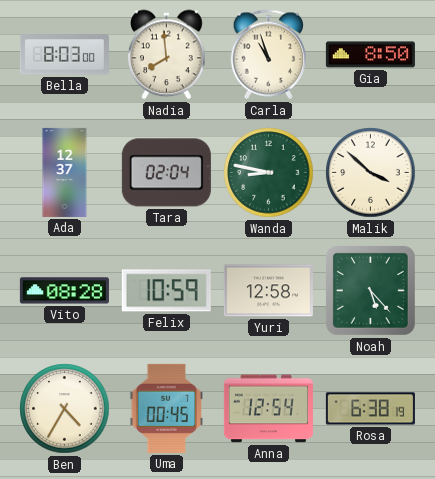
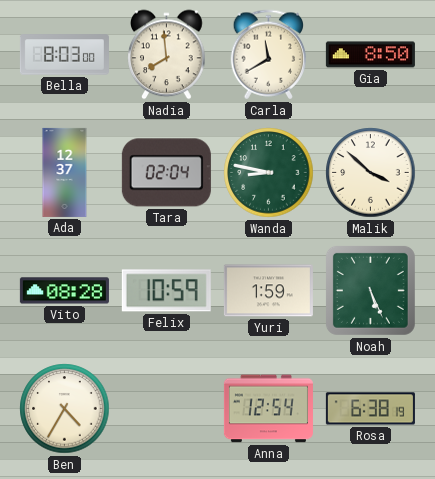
Carla: 10:57 -> 11:40
Yuri: 12:58 -> 1:59
Noah: 5:23 -> 5:26
Uma: 00:45 -> none
